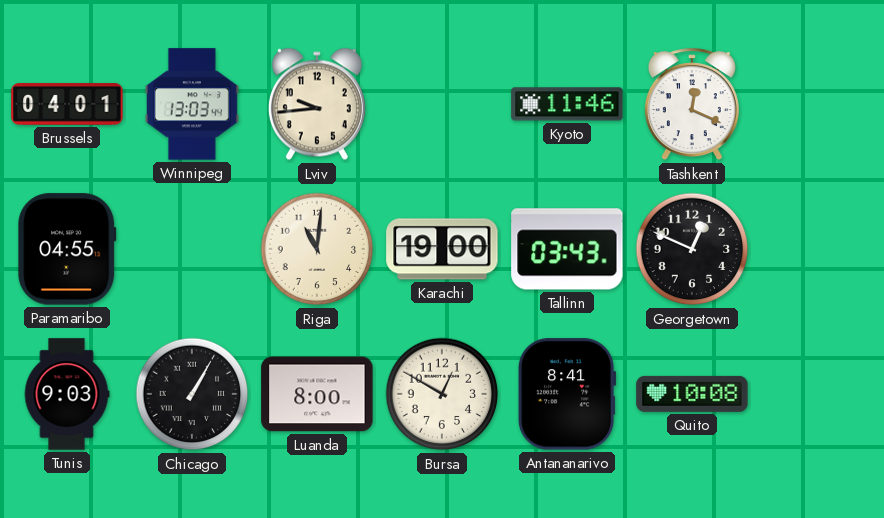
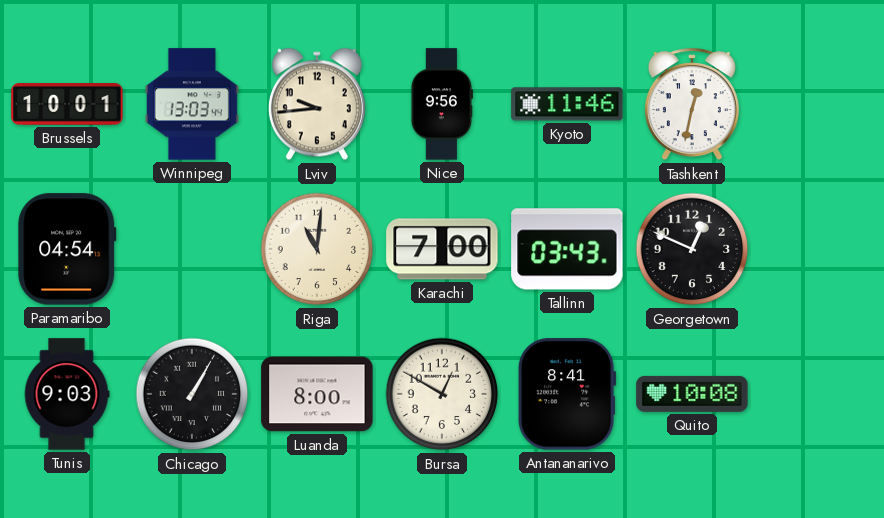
Brussels: 04:01 -> 10:01
Nice: none -> 9:56
Tashkent: 12:19 -> 12:32
Paramaribo: 04:55 -> 04:54
Karachi: 19:00 -> 7:00
